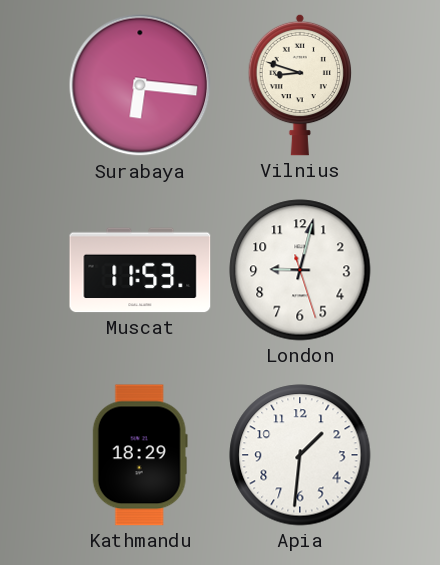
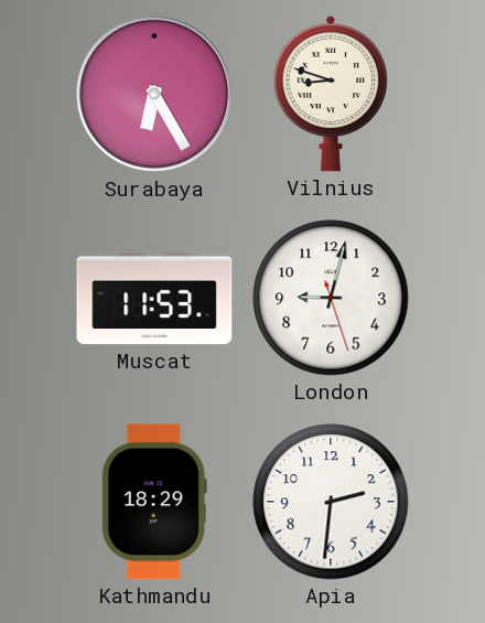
Surabaya: 6:16 -> 6:25
Apia: 1:31 -> 2:31
